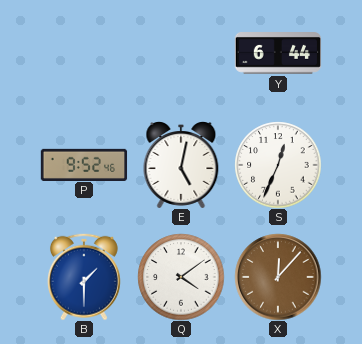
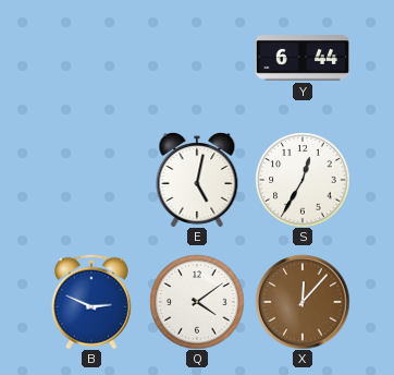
P: 9:52 -> none
S: 12:34 -> 12:35
B: 1:30 -> 2:49
